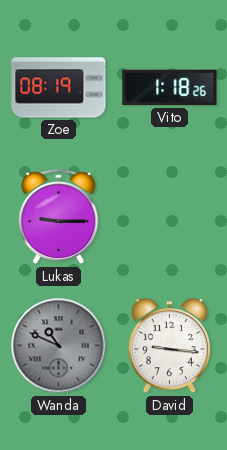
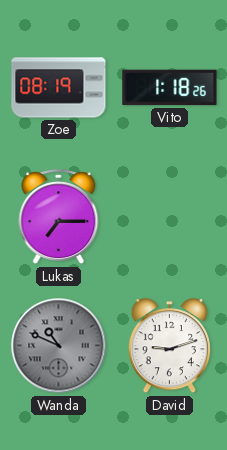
Lukas: 9:15 -> 7:15
David: 9:16 -> 9:12
